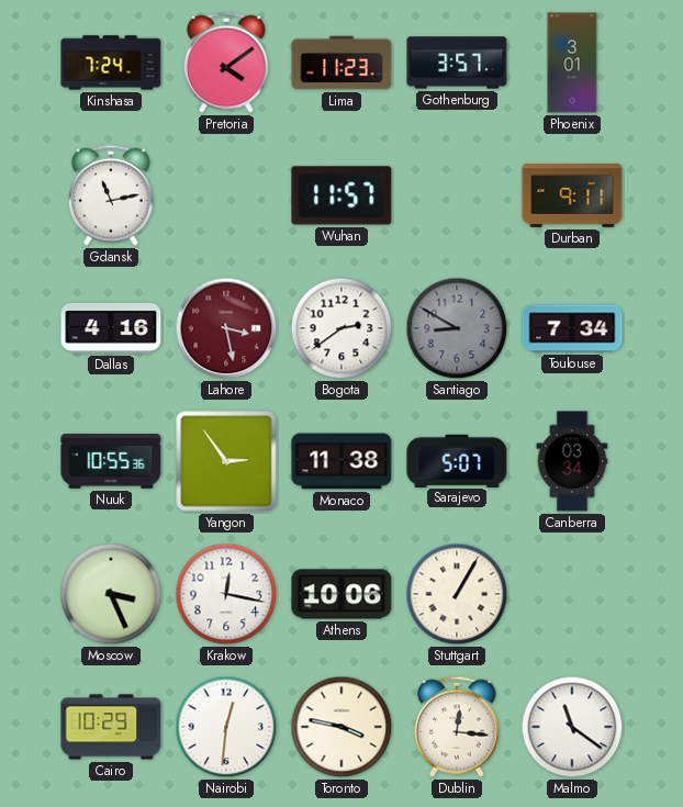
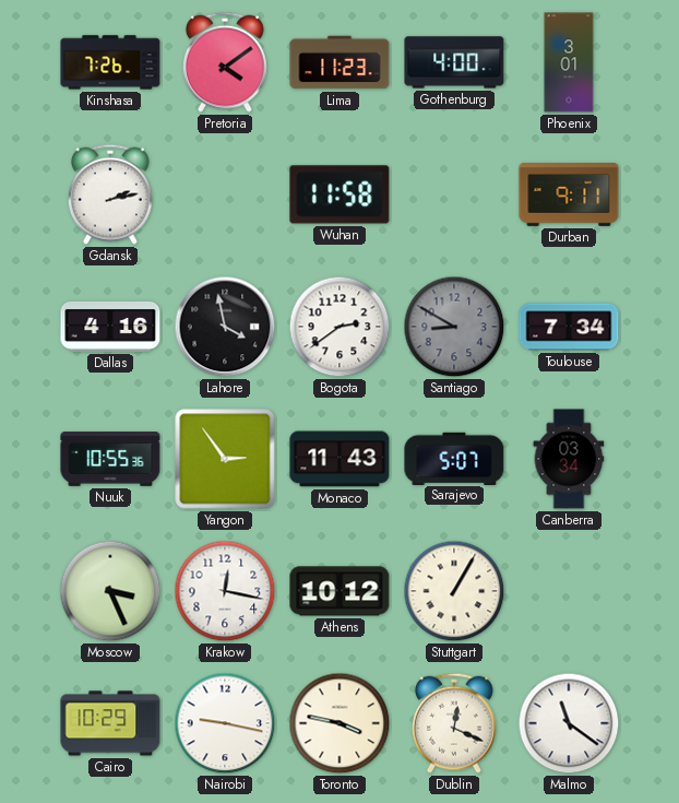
Kinshasa: 7:24 -> 7:26
Gothenburg: 3:57 -> 4:00
Gdansk: 11:13 -> 2:13
Wuhan: 11:57 -> 11:58
Lahore: 3:28 -> 3:58
Lahore dial: burgundy -> black
Monaco: 11:38 -> 11:43
Athens: 10:06 -> 10:12
Nairobi: 12:31 -> 9:17
Dublin: 12:16 -> 12:19
